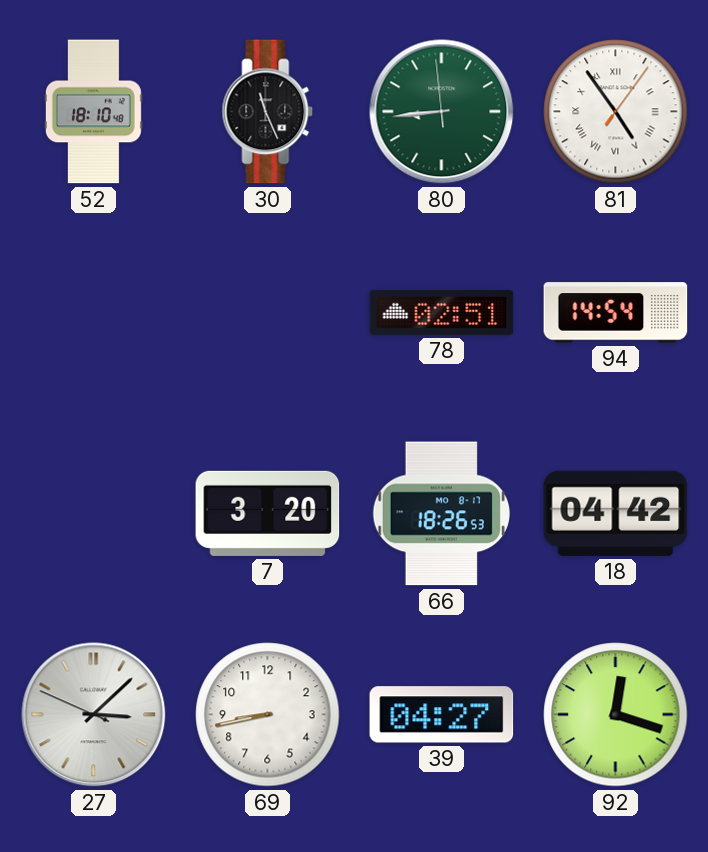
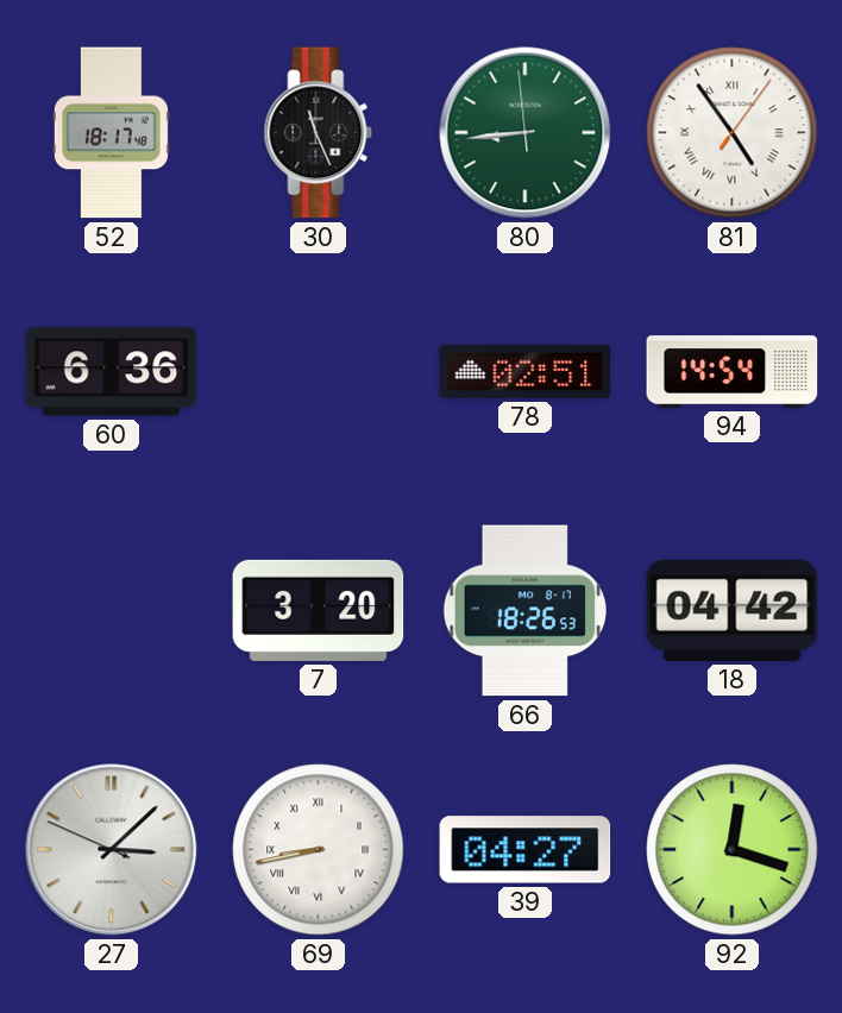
52: 18:10 -> 18:17
60: none -> 6:36
69 numerals: Arabic -> Roman
